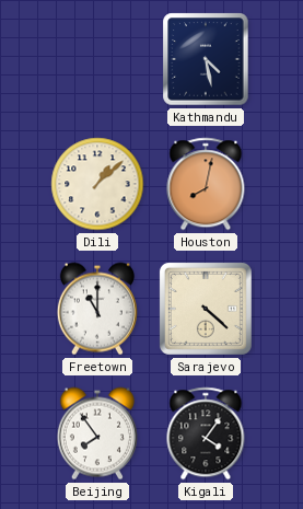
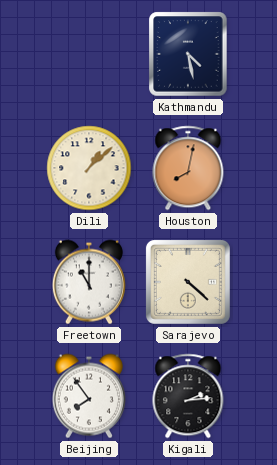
Kigali: 4:06 -> 2:14
